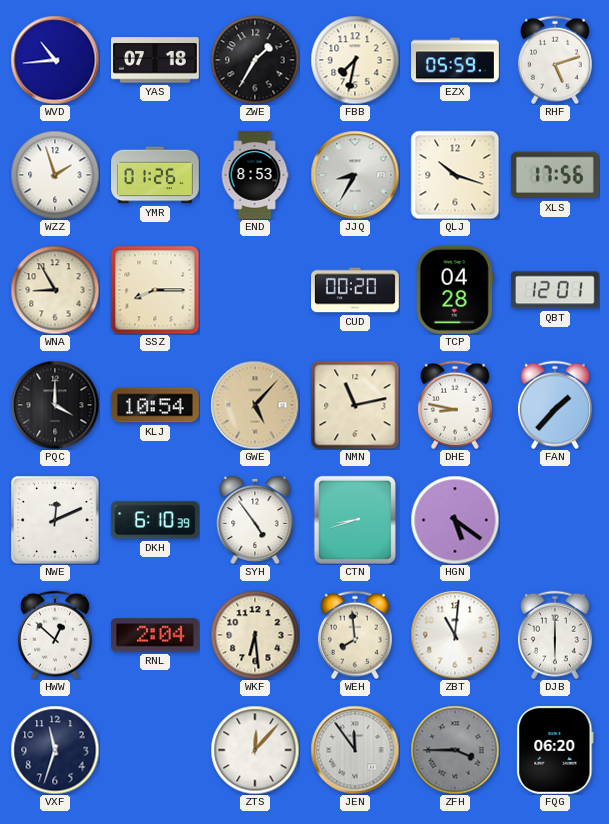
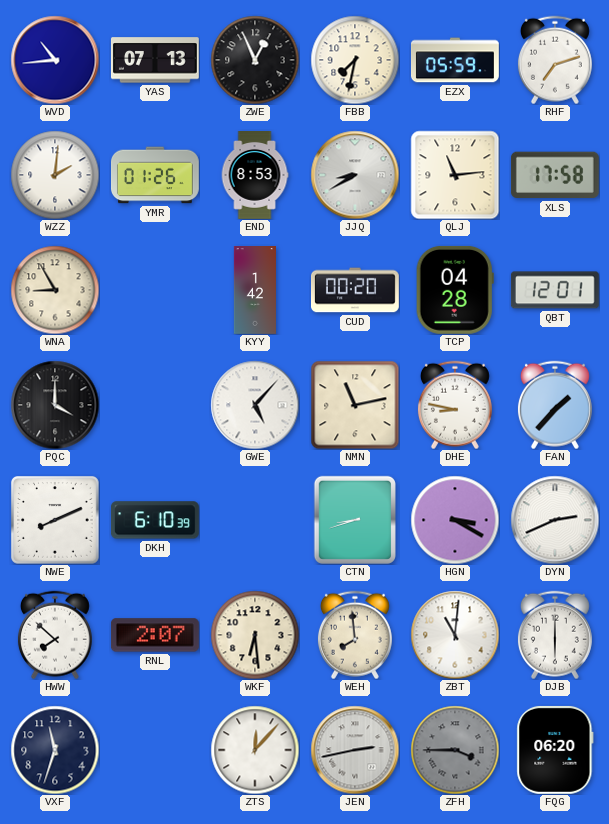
YAS: 07:18 -> 07:13
ZWE: 1:35 -> 12:56
RHF: 5:12 -> 7:12
WZZ: 1:57 -> 2:01
JJQ: 8:35 -> 8:40
QLJ: 10:18 -> 11:14
XLS: 17:56 -> 17:58
SSZ: 8:15 -> none
KYY: none -> 1:42
KLJ: 10:54 -> none
GWE dial: champagne -> white
NWE: 12:11 -> 8:11
SYH: 4:54 -> none
HGN: 5:21 -> 3:20
DYN: none -> 2:41
HWW: 12:52 -> 7:52
RNL: 2:04 -> 2:07
JEN: 11:54 -> 2:43
